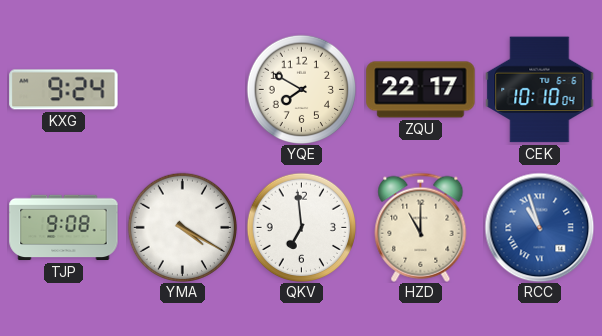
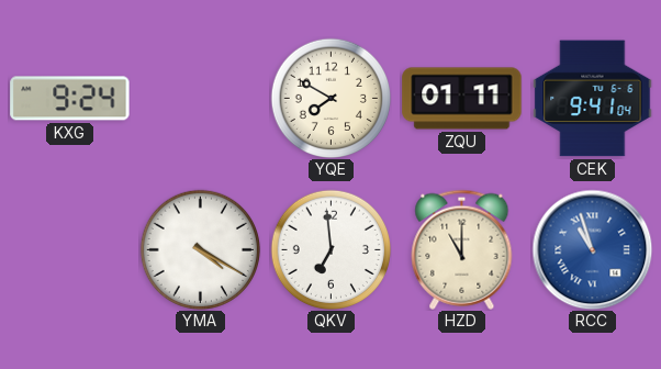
ZQU: 22:17 -> 01:11
CEK: 10:10 -> 9:41
TJP: 9:08 -> none
